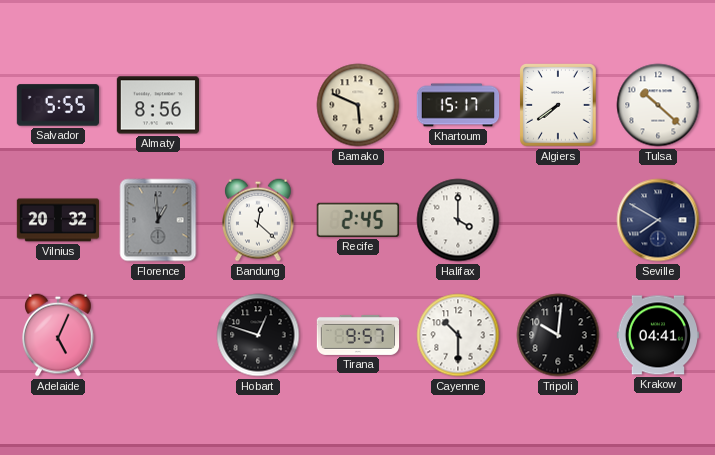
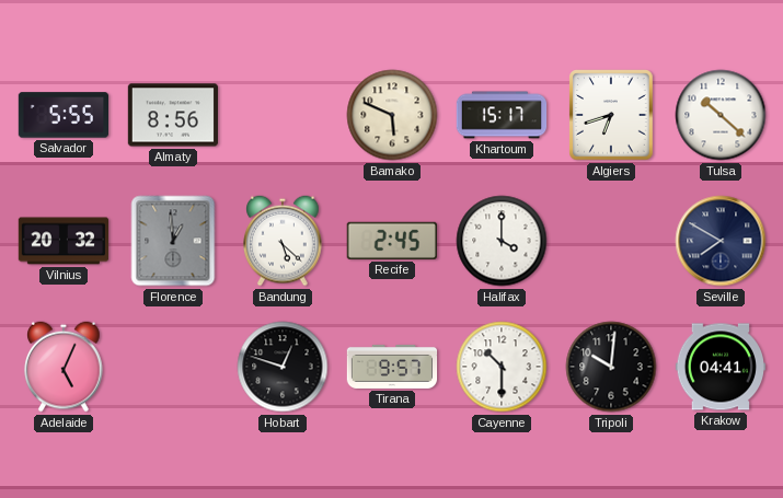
Algiers: 7:39 -> 6:42
Bandung: 12:22 -> 5:22
